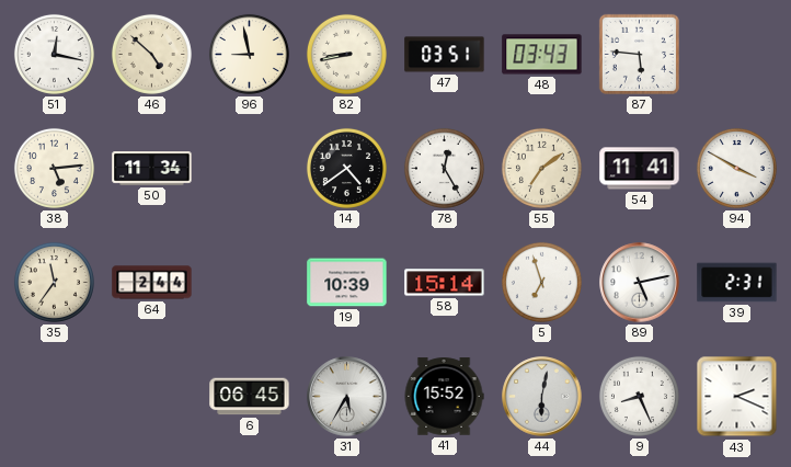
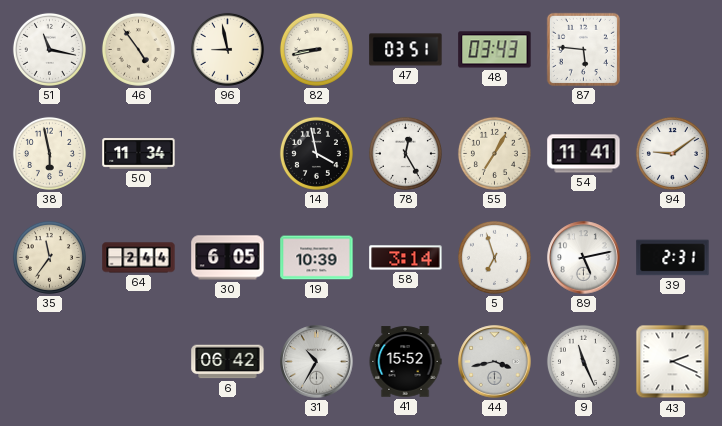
51: 12:17 -> 11:17
46: 4:52 -> 4:54
38: 5:14 -> 5:58
14: 4:39 -> 3:58
55: 7:09 -> 7:05
94: 3:50 -> 9:09
30: none -> 6:05
58: 15:14 -> 3:14
6: 06:45 -> 06:42
31: 5:35 -> 10:35
44: 6:02 -> 3:43
9: 8:26 -> 11:26
